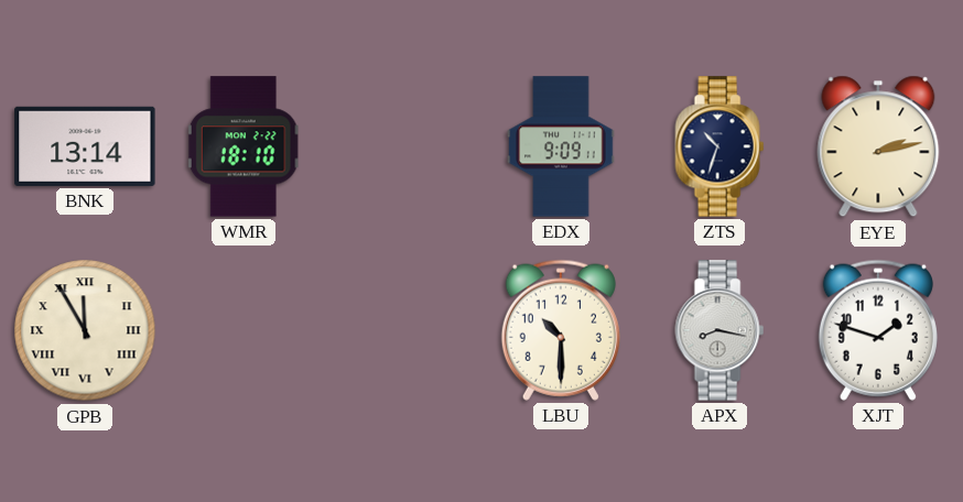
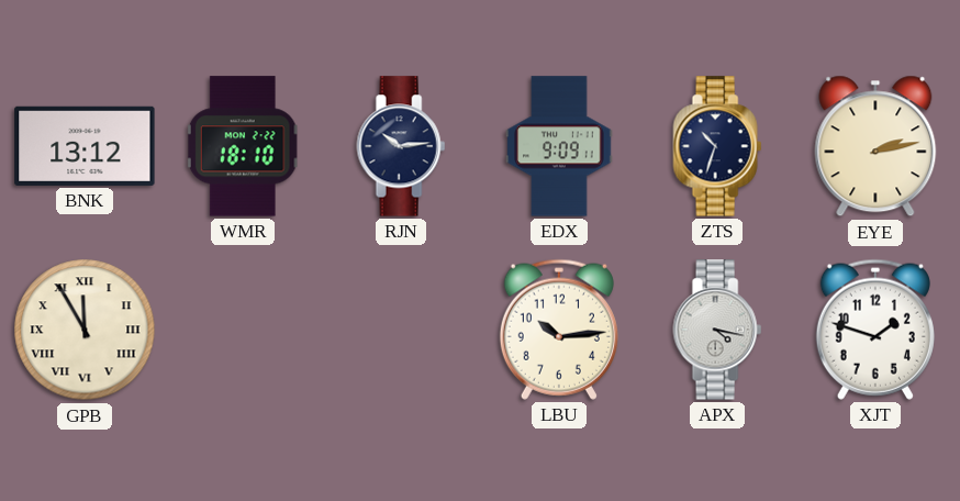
BNK: 13:14 -> 13:12
RJN: none -> 10:14
LBU: 10:30 -> 10:14
APX: 8:17 -> 4:17
